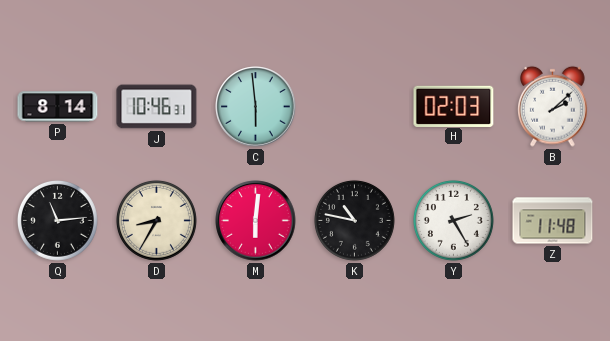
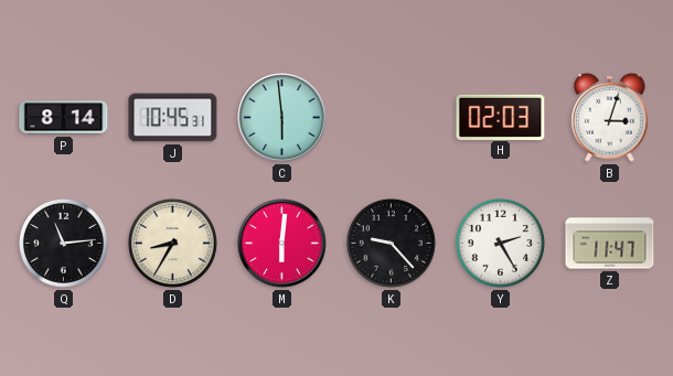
J: 10:46 -> 10:45
B: 2:08 -> 3:03
K: 10:47 -> 9:23
Z: 11:48 -> 11:47
